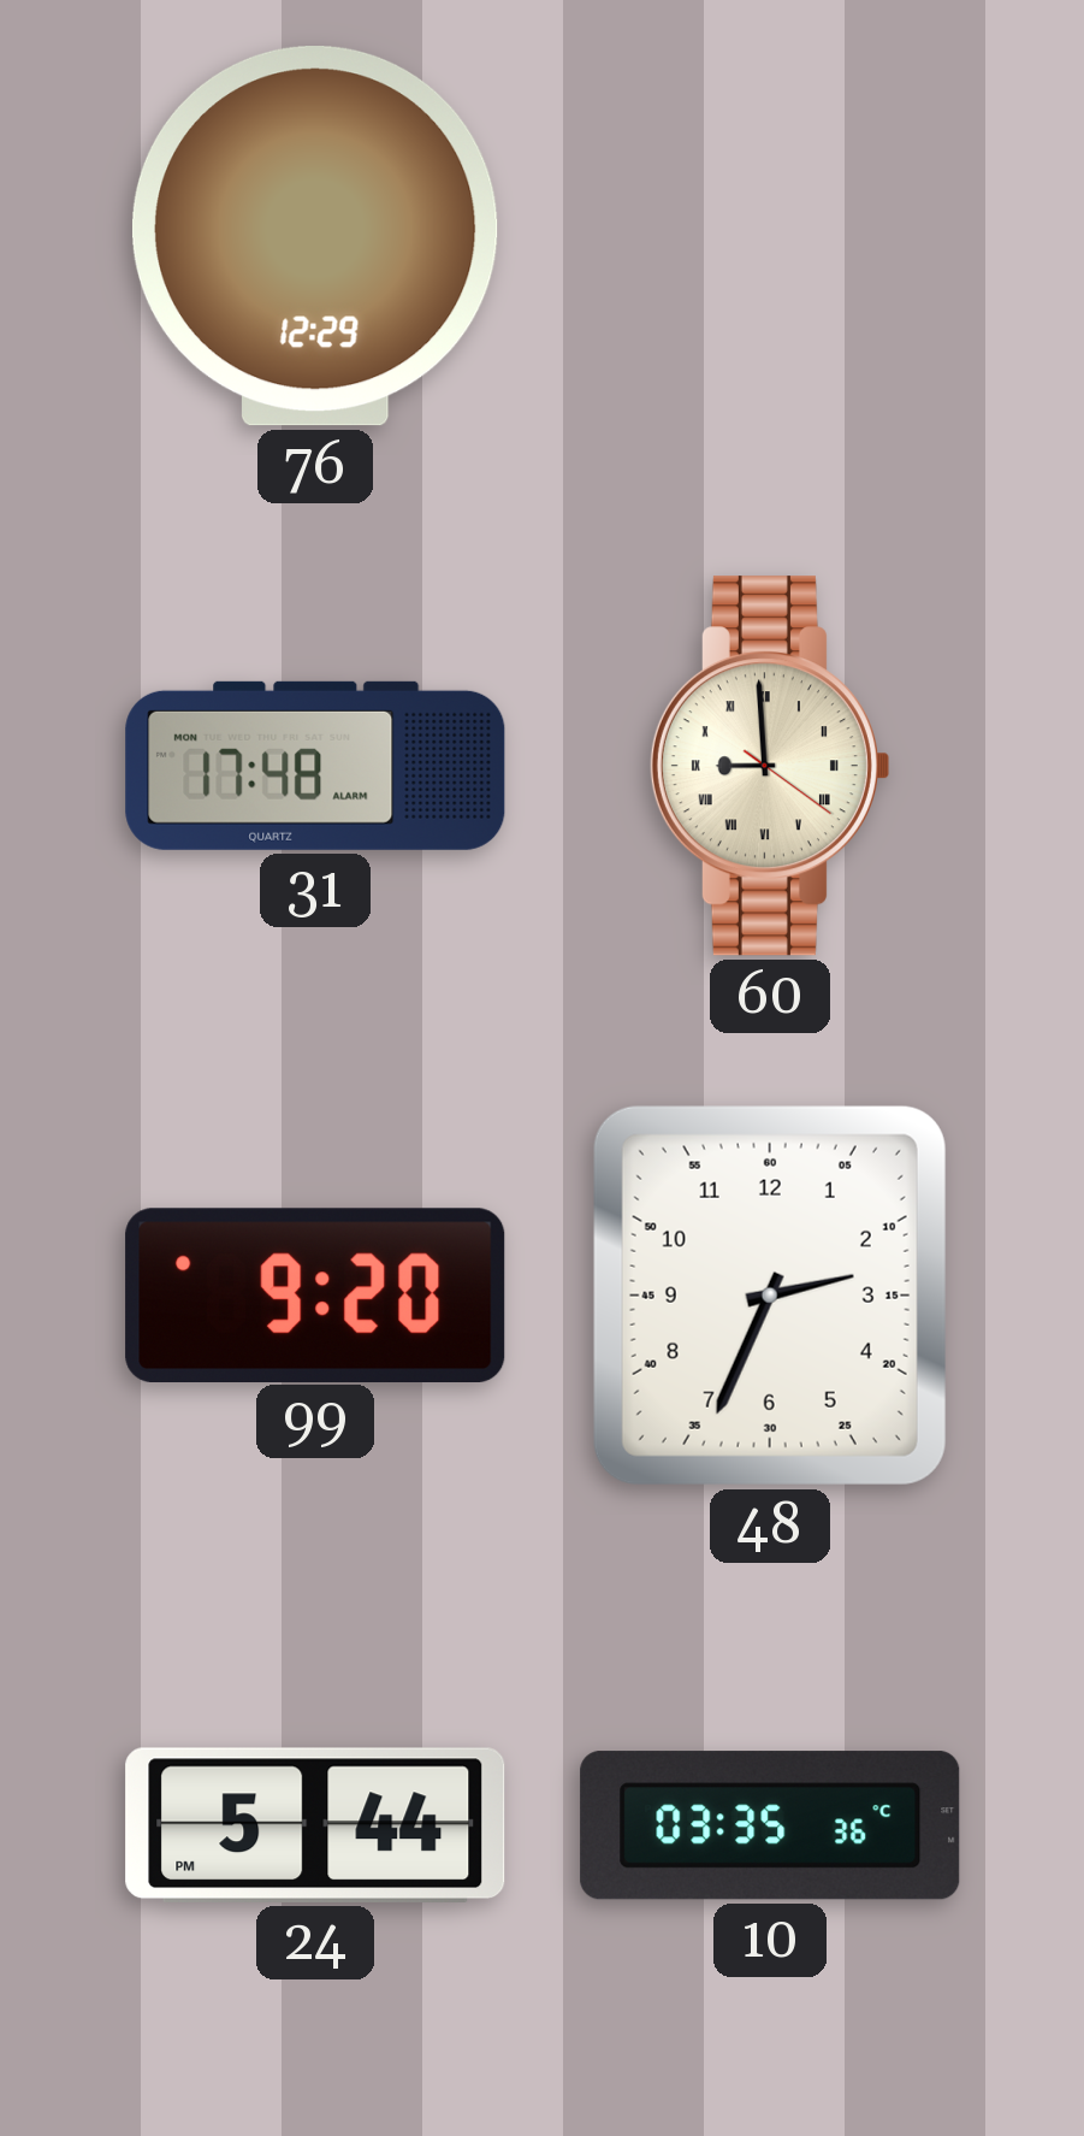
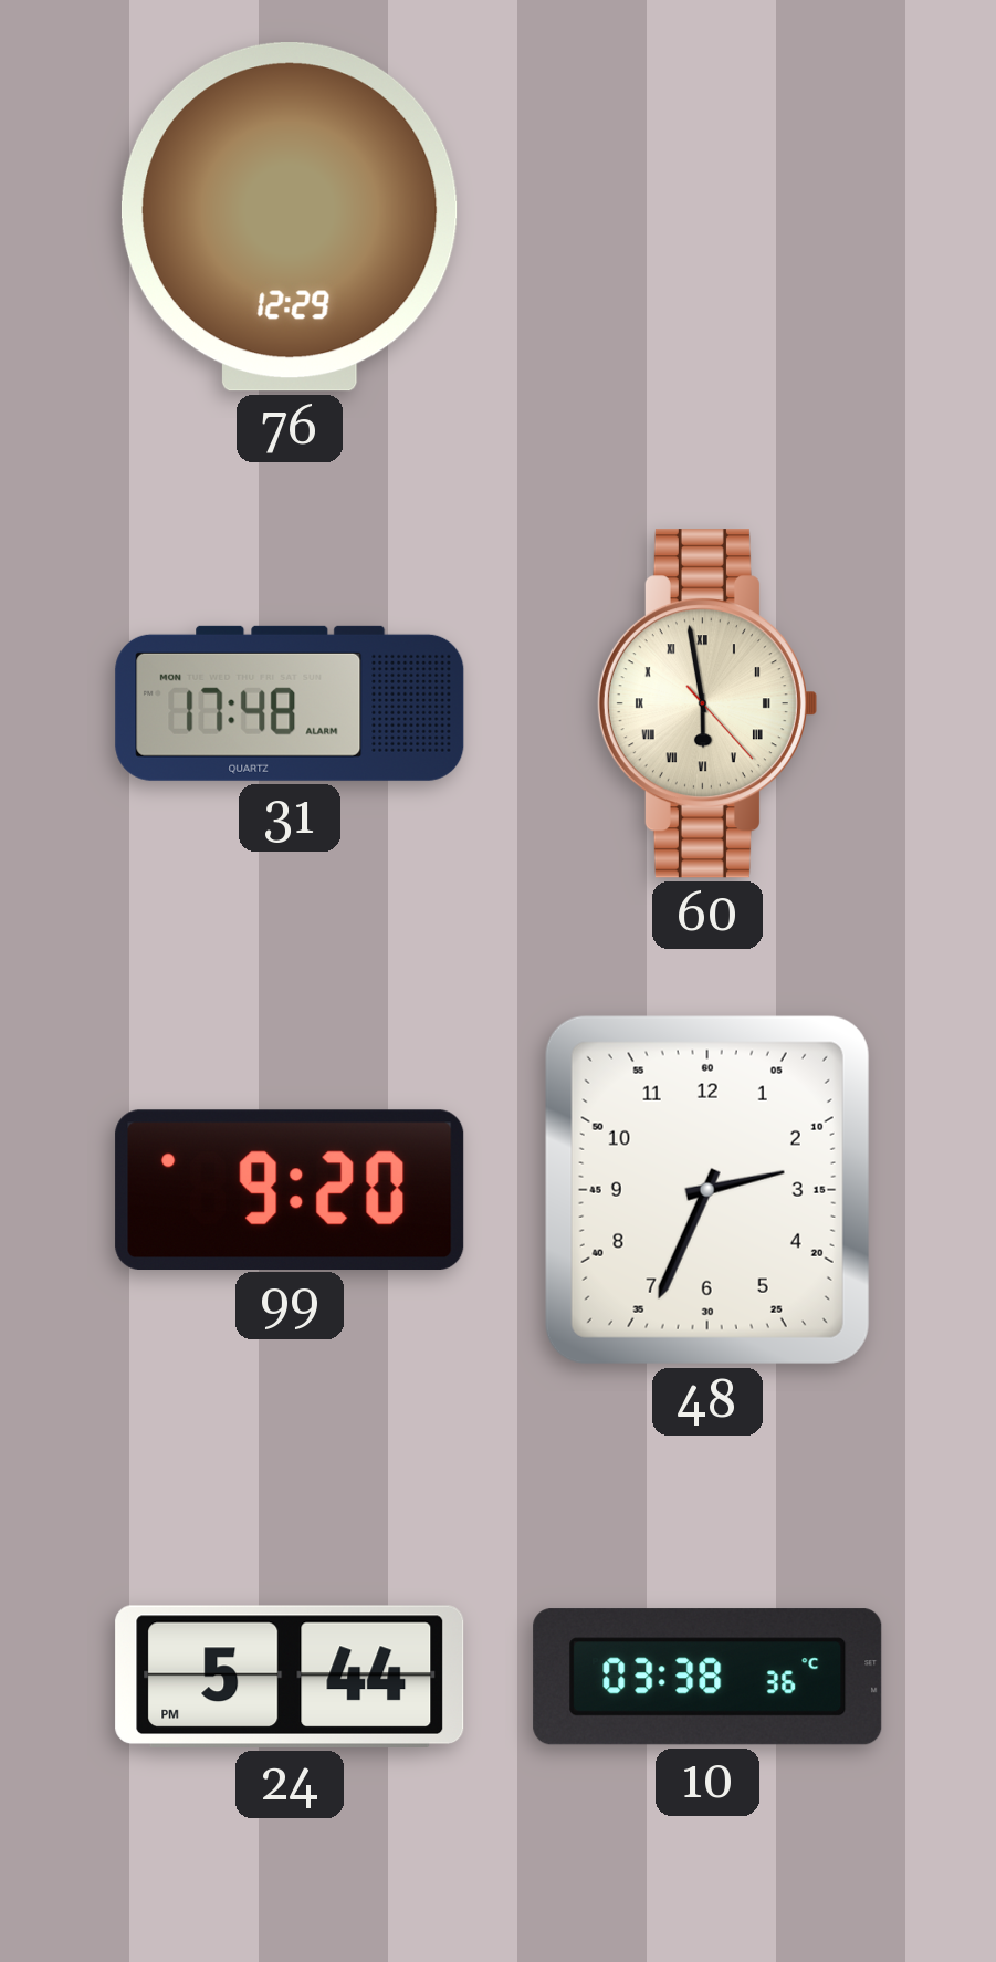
60: 8:59 -> 5:58
10: 03:35 -> 03:38
